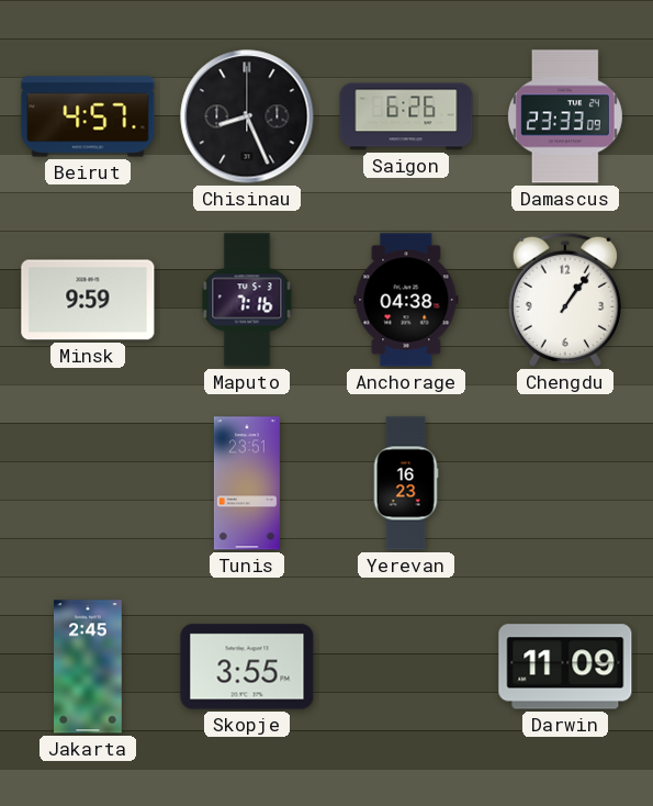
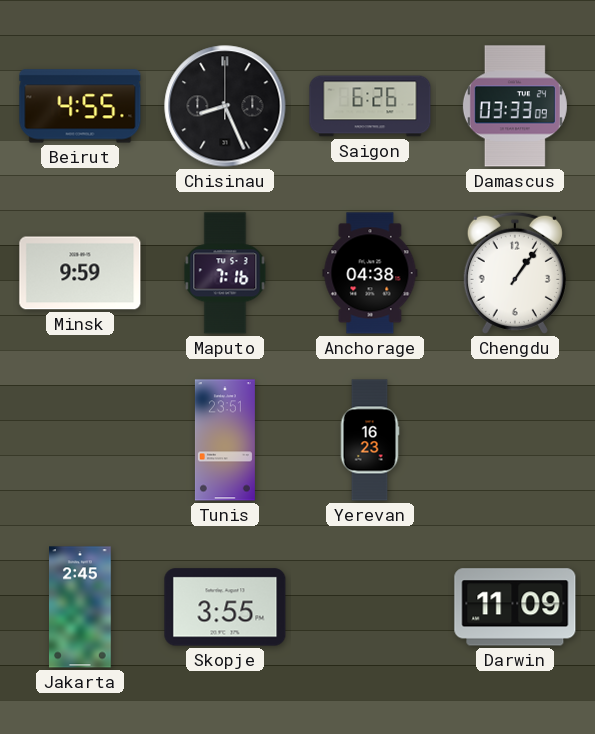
Beirut: 4:57 -> 4:55
Damascus: 23:33 -> 03:33
